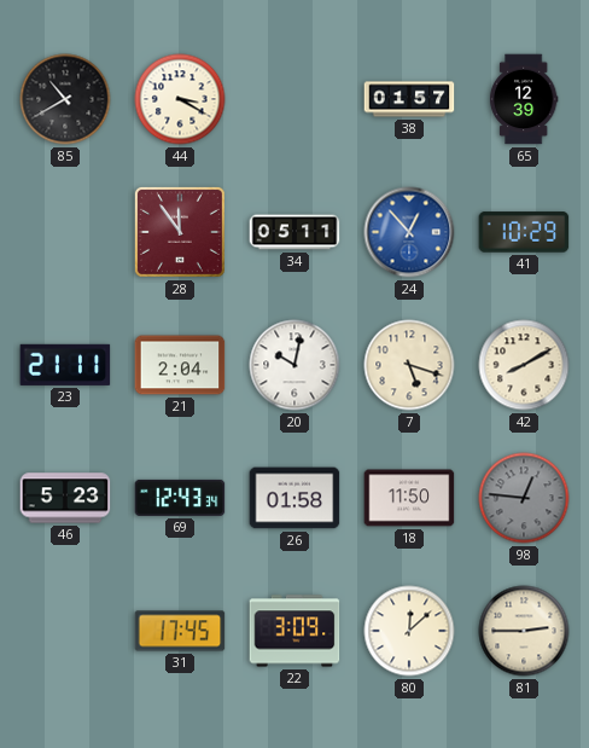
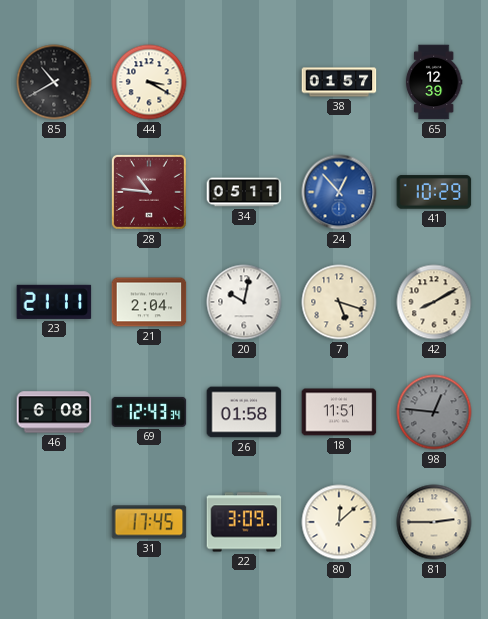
28: 11:54 -> 10:46
46: 5:23 -> 6:08
18: 11:50 -> 11:51
